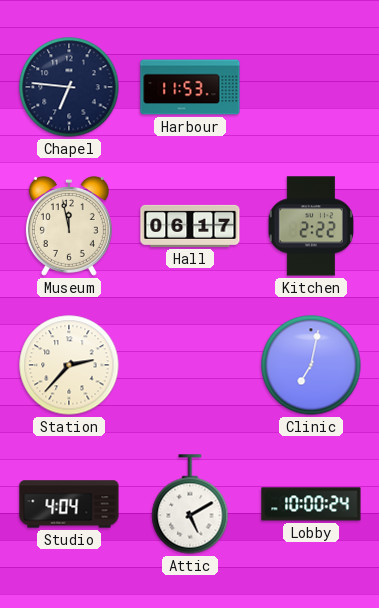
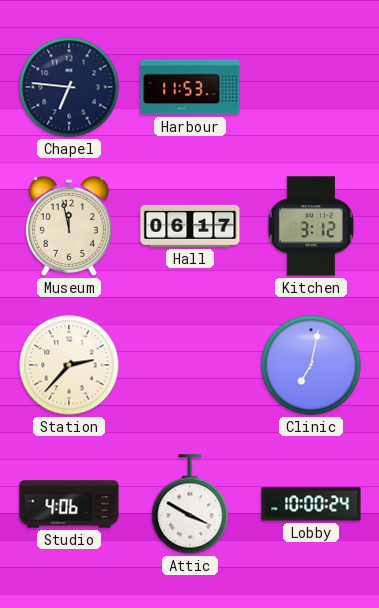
Kitchen: 2:22 -> 3:12
Studio: 4:04 -> 4:06
Attic: 5:10 -> 3:50
